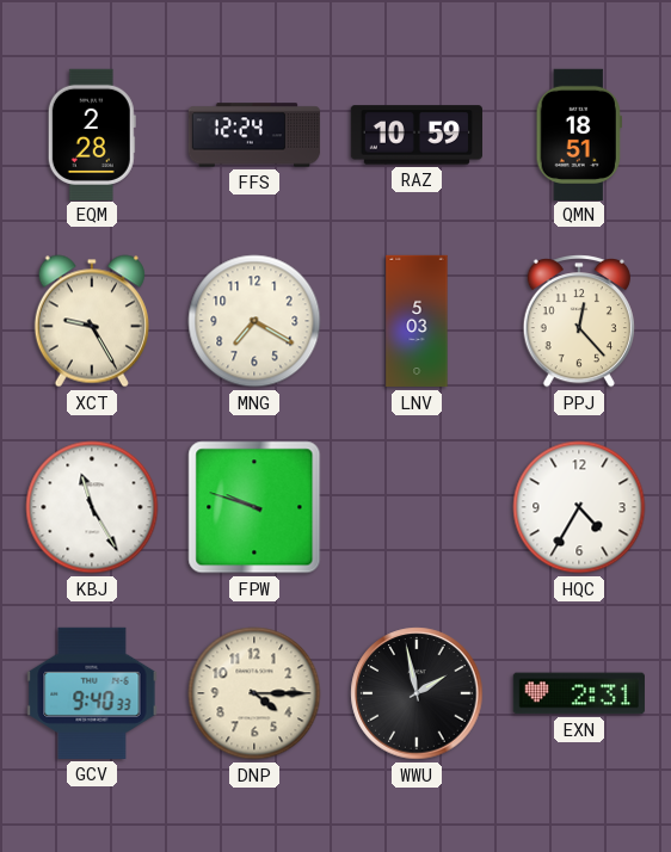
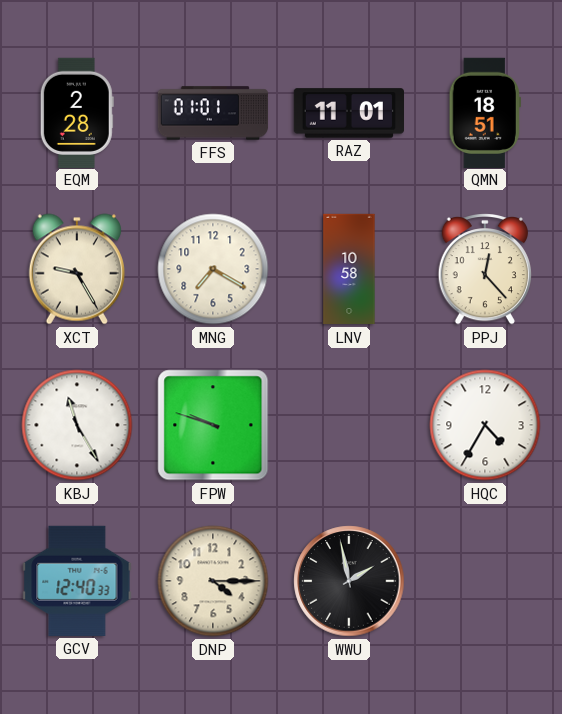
FFS: 12:24 -> 01:01
RAZ: 10:59 -> 11:01
LNV: 5:03 -> 10:58
GCV: 9:40 -> 12:40
EXN: 2:31 -> none
